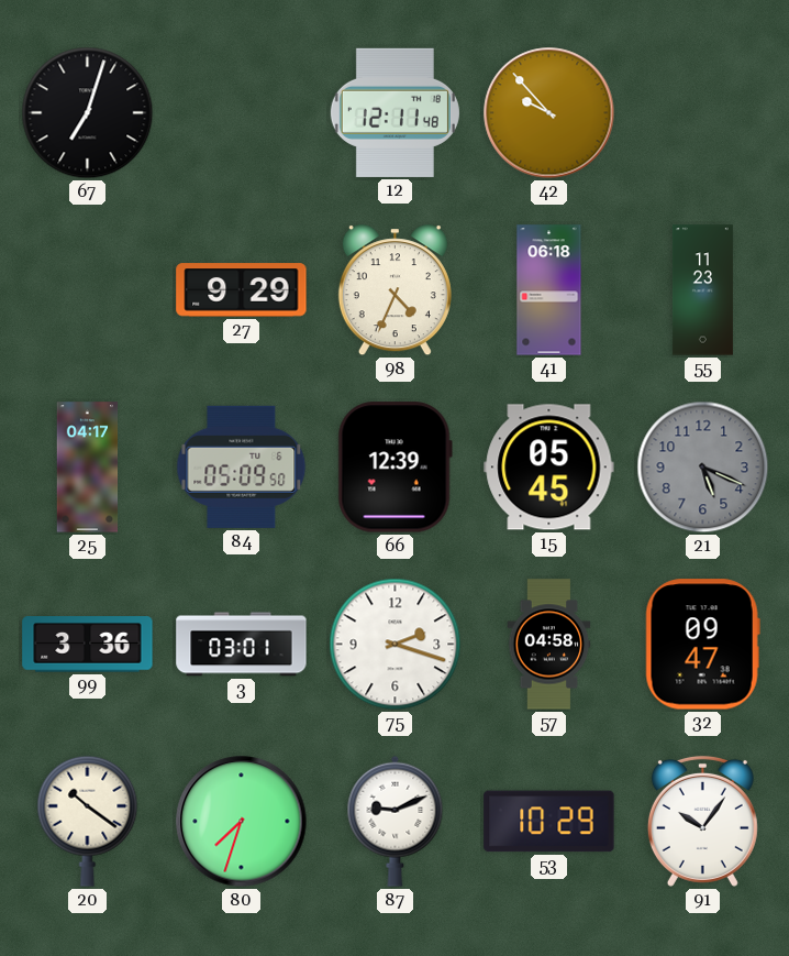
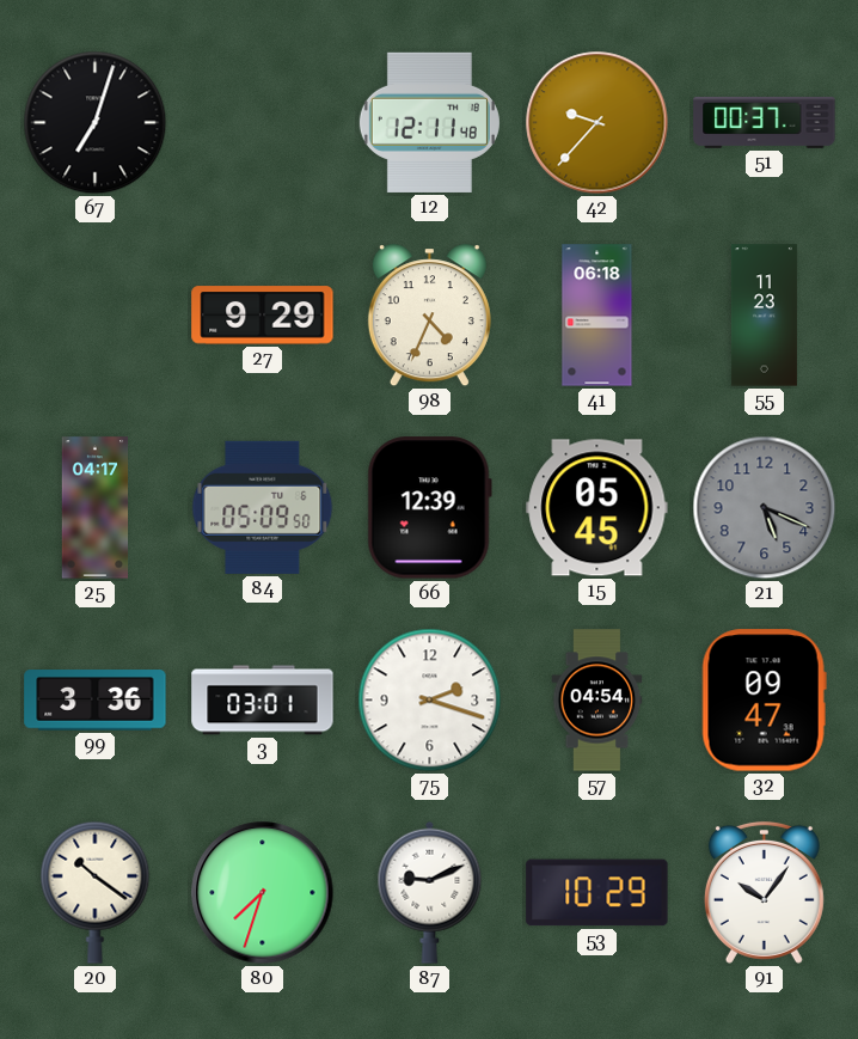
42: 9:53 -> 9:37
51: none -> 00:37
57: 04:58 -> 04:54
